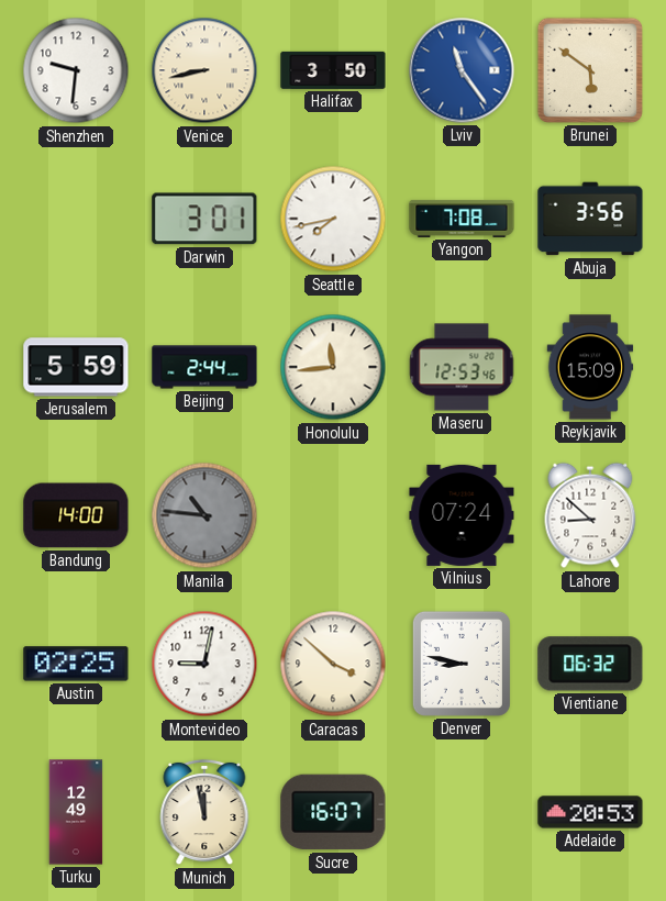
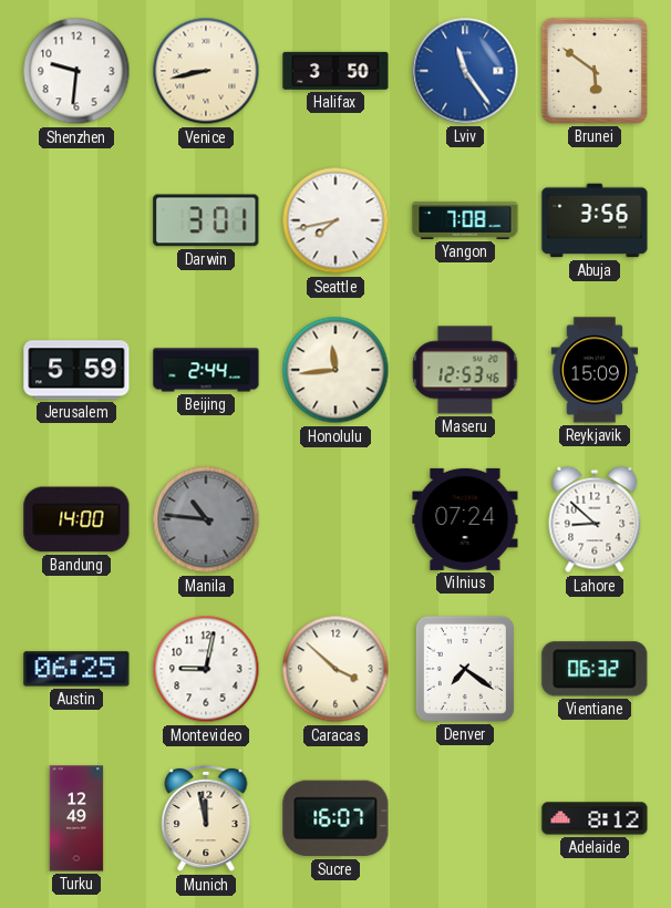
Austin: 02:25 -> 06:25
Denver: 8:47 -> 7:21
Adelaide: 20:53 -> 8:12
